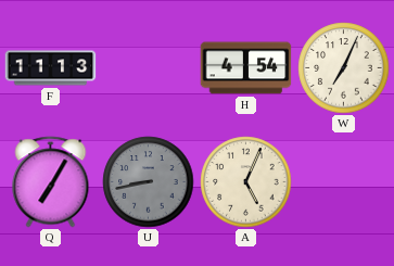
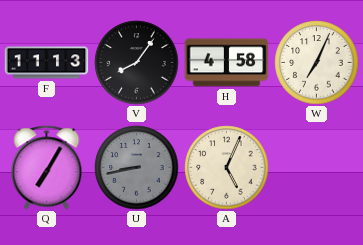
V: none -> 8:06
H: 4:54 -> 4:58
